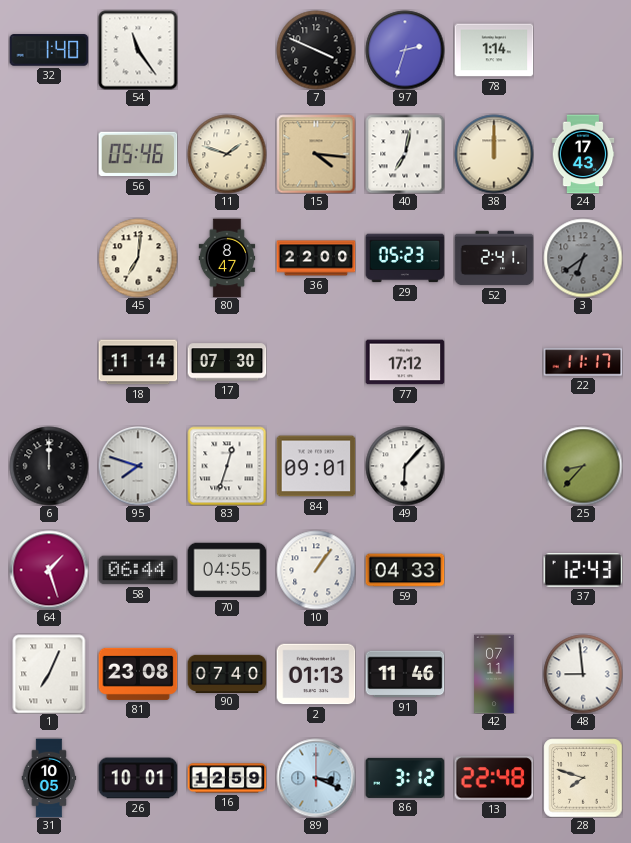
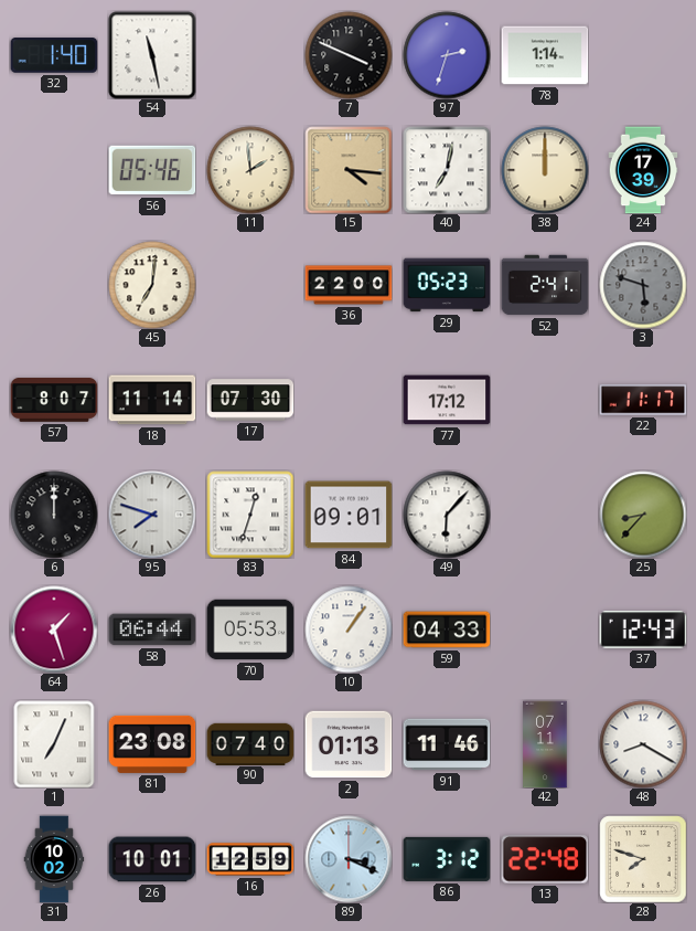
54: 11:24 -> 11:28
11: 1:48 -> 1:59
24: 17:43 -> 17:39
80: 8:47 -> none
3: 6:39 -> 5:48
57: none -> 8:07
70: 04:55 -> 05:53
48: 8:59 -> 8:20
31: 10:05 -> 10:02
